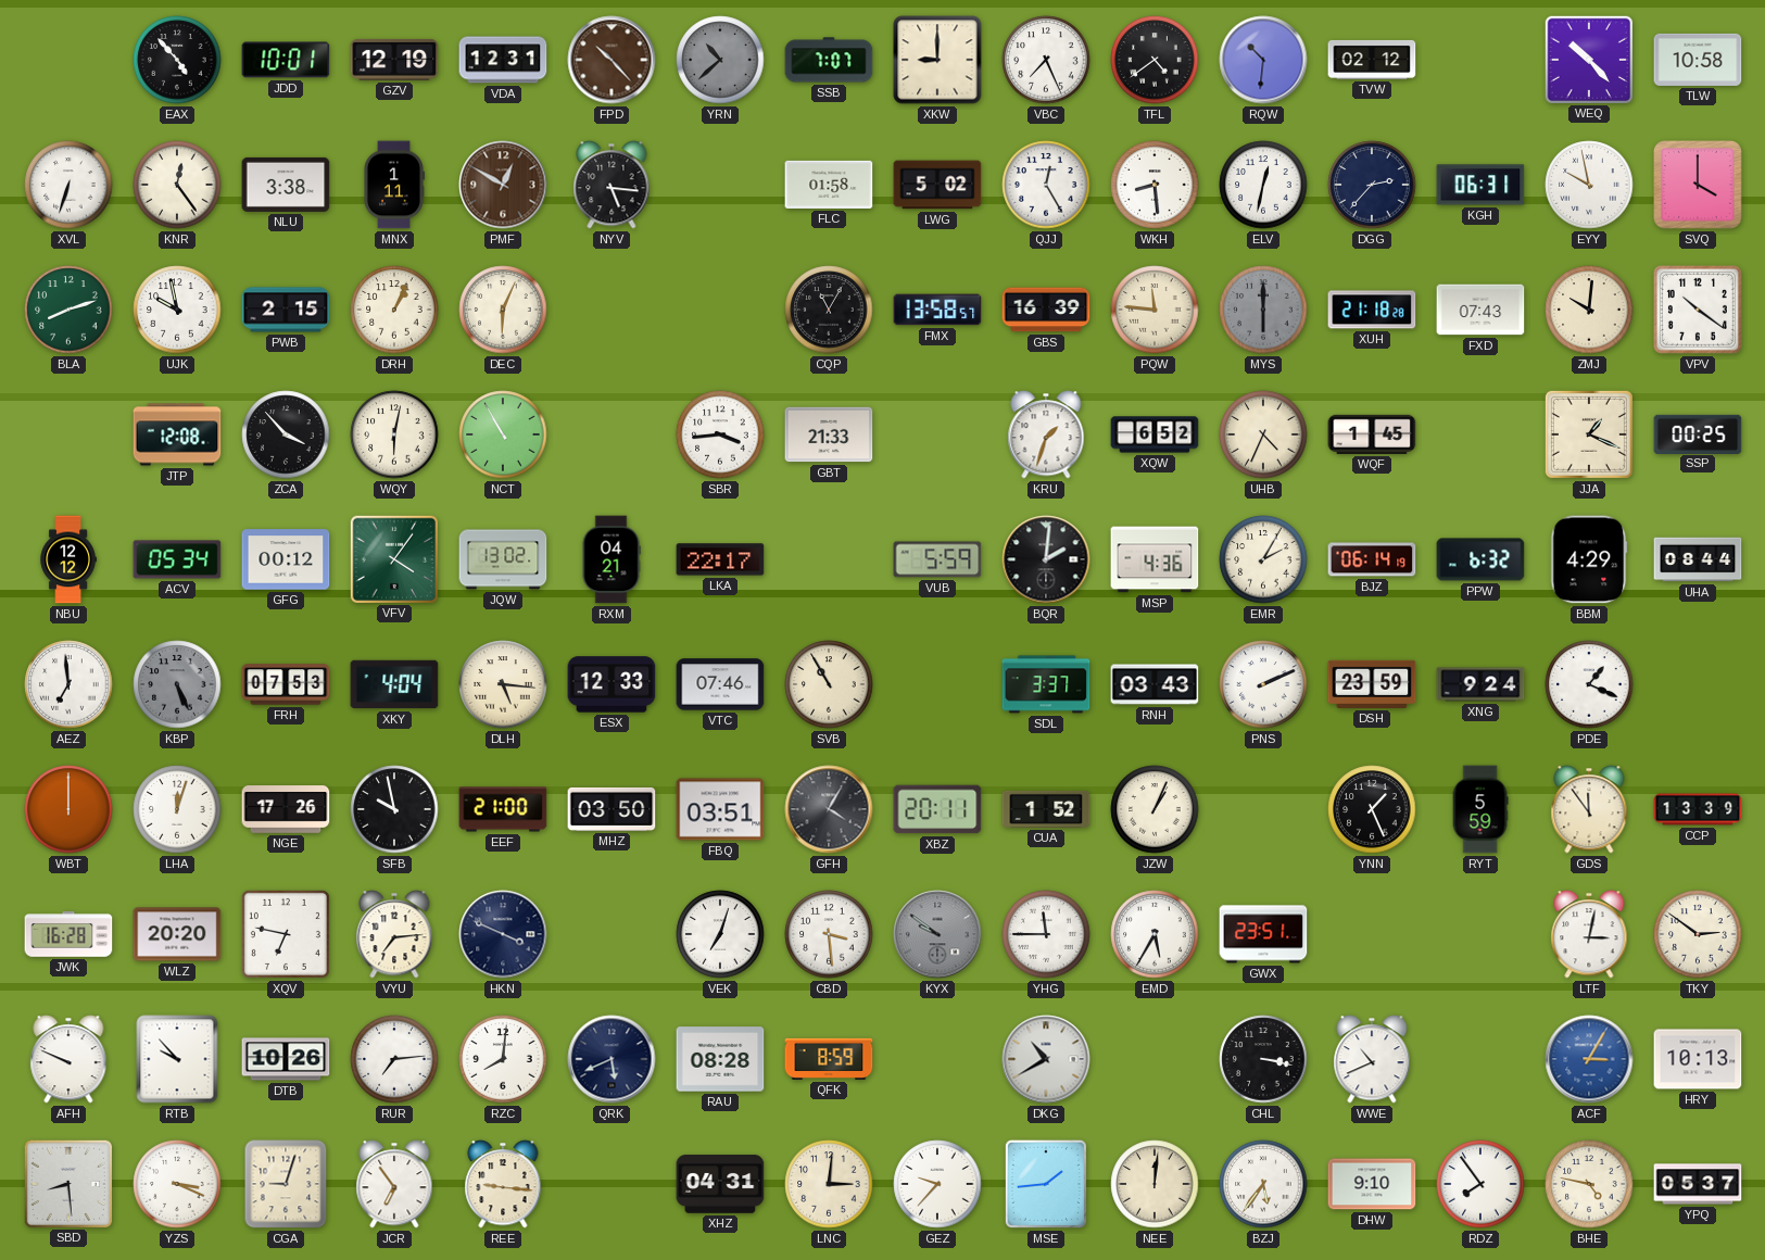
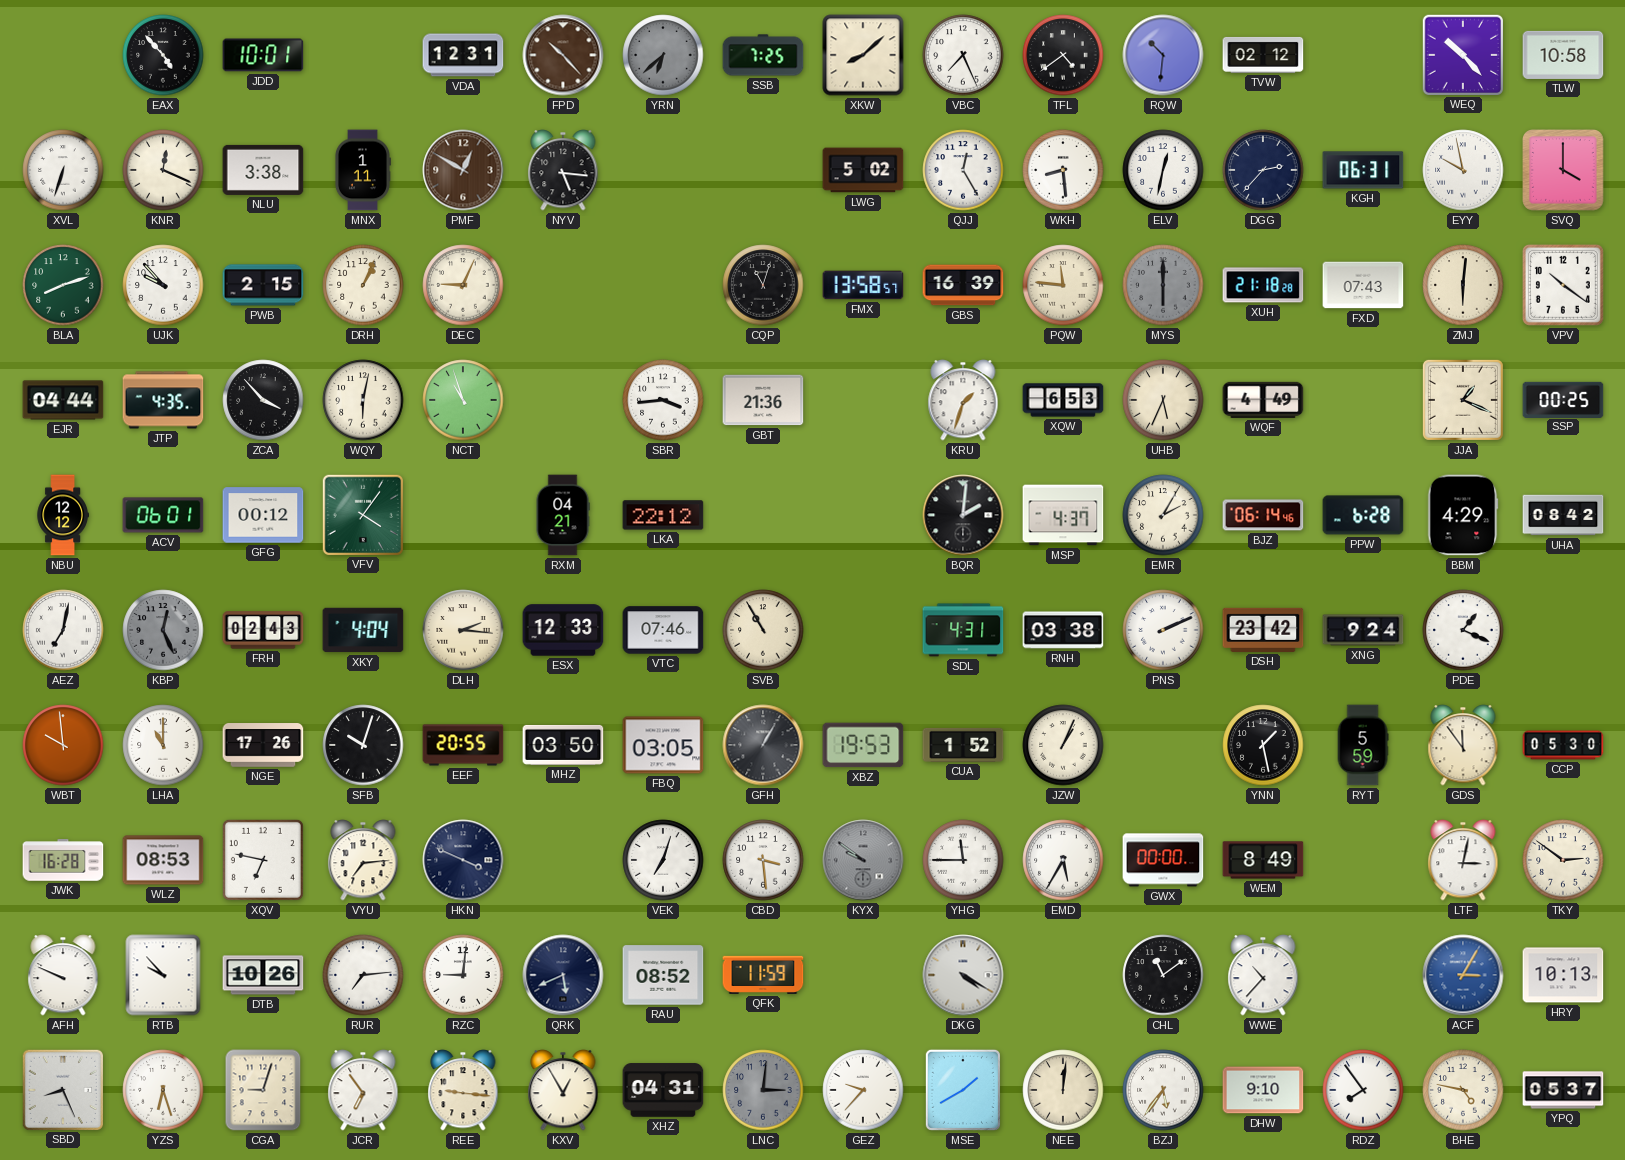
GZV: 12:19 -> none
YRN: 10:38 -> 6:38
SSB: 7:07 -> 7:25
XKW: 9:00 -> 8:08
KNR: 12:24 -> 12:19
FLC: 01:58 -> none
UJK: 9:58 -> 9:53
DEC: 6:04 -> 9:04
CQP: 11:05 -> 11:03
ZMJ: 10:01 -> 6:01
EJR: none -> 04:44
JTP: 12:08 -> 4:35
NCT: 10:55 -> 10:57
GBT: 21:33 -> 21:36
XQW: 6:52 -> 6:53
UHB: 4:34 -> 5:34
WQF: 1:45 -> 4:49
ACV: 05:34 -> 06:01
JQW: 13:02 -> none
LKA: 22:17 -> 22:12
VUB: 5:59 -> none
MSP: 4:36 -> 4:37
BJZ: 06:14:19 -> 06:14:46
PPW: 6:32 -> 6:28
UHA: 08:44 -> 08:42
AEZ: 6:59 -> 7:02
KBP: 5:26 -> 12:26
FRH: 07:53 -> 02:43
DLH: 5:16 -> 2:16
SDL: 3:37 -> 4:31
RNH: 03:43 -> 03:38
DSH: 23:59 -> 23:42
WBT: 12:00 -> 9:59
LHA: 12:03 -> 11:00
SFB: 9:58 -> 10:03
EEF: 21:00 -> 20:55
FBQ: 03:51 -> 03:05
GFH: 4:05 -> 1:05
XBZ: 20:11 -> 19:53
YNN: 1:26 -> 1:28
CCP: 13:39 -> 05:30
WLZ: 20:20 -> 08:53
GWX: 23:51 -> 00:00
WEM: none -> 8:49
RZC: 8:01 -> 9:01
RAU: 08:28 -> 08:52
QFK: 8:59 -> 11:59
DKG: 10:40 -> 4:20
CHL: 3:17 -> 11:09
WWE: 10:41 -> 10:37
SBD: 8:29 -> 8:26
YZS: 3:19 -> 6:27
KXV: none -> 12:55
LNC dial: cream -> grey
MSE: 1:44 -> 1:40
